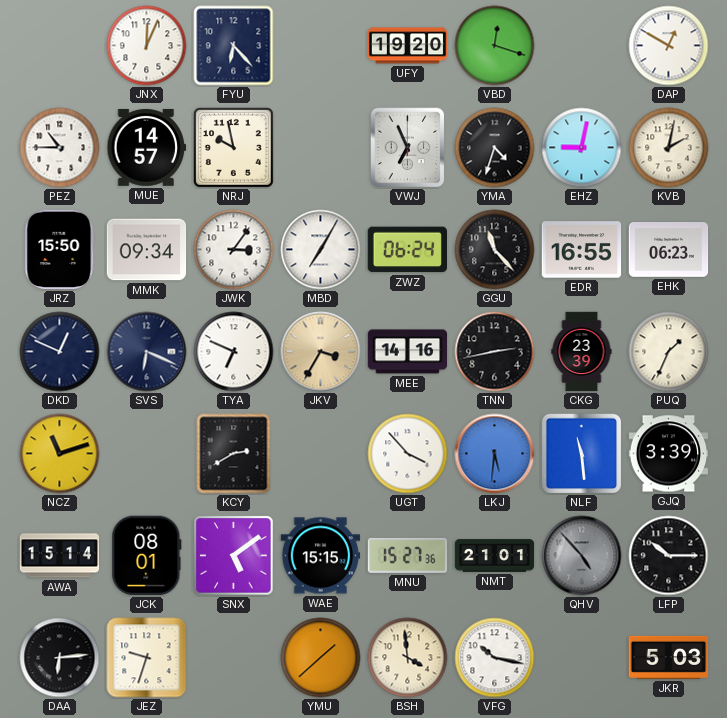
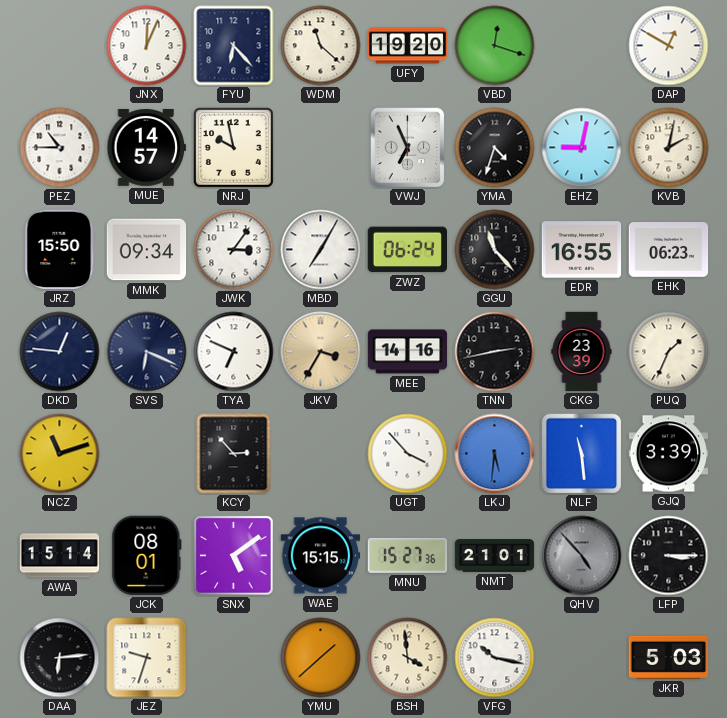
WDM: none -> 11:22
DKD: 12:49 -> 12:46
KCY: 2:40 -> 2:53
LFP: 10:15 -> 3:15
